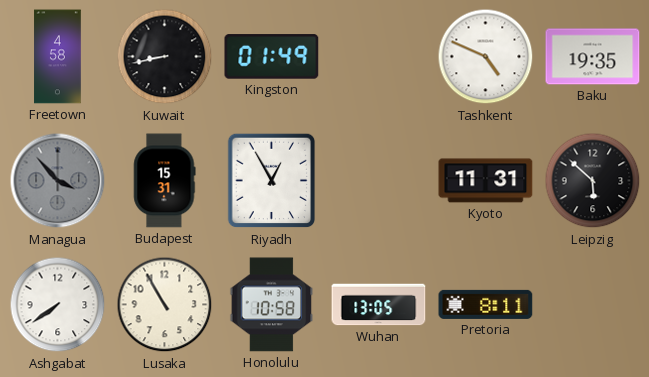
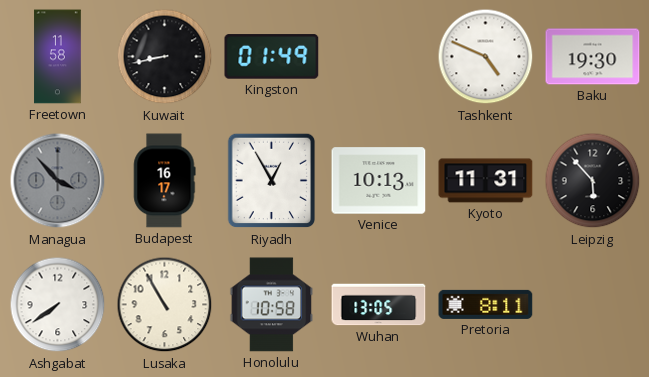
Freetown: 4:58 -> 11:58
Baku: 19:35 -> 19:30
Budapest: 15:31 -> 16:17
Venice: none -> 10:13
Leipzig: 5:52 -> 5:53
